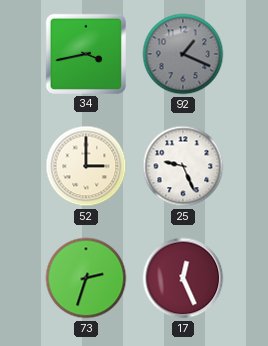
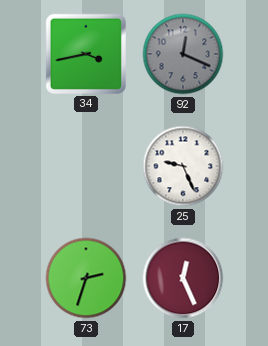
92: 1:19 -> 12:19
52: 3:00 -> none
